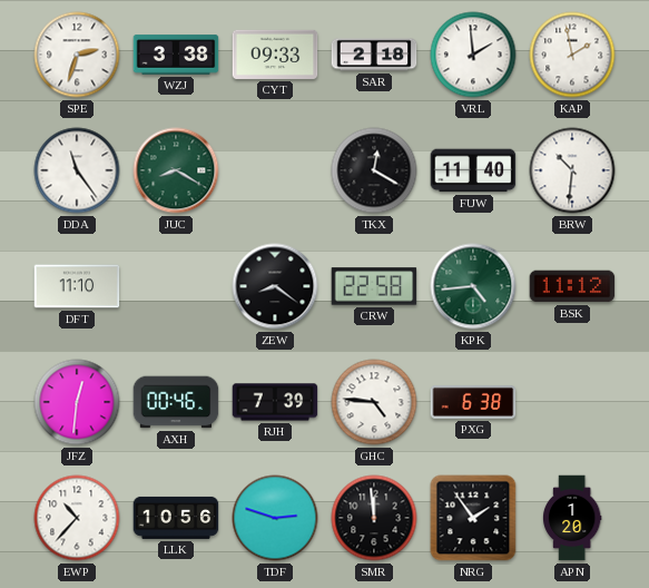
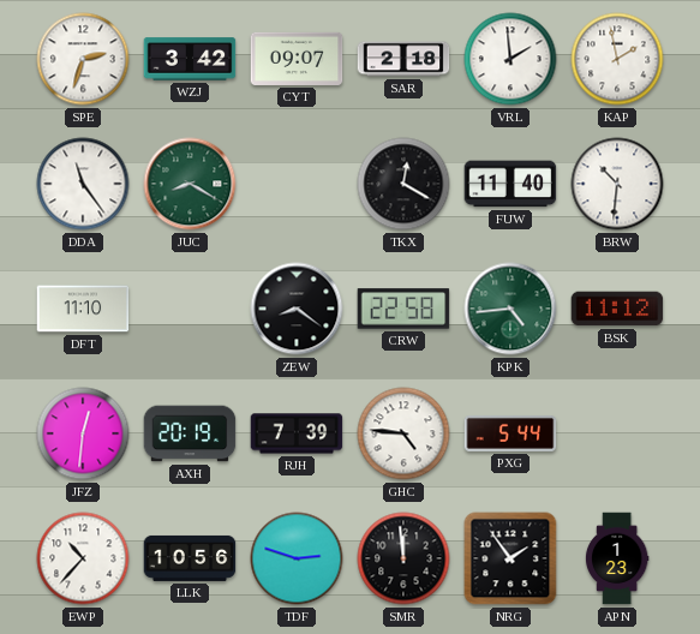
WZJ: 3:38 -> 3:42
CYT: 09:33 -> 09:07
AXH: 00:46 -> 20:19
PXG: 6:38 -> 5:44
APN: 1:20 -> 1:23
